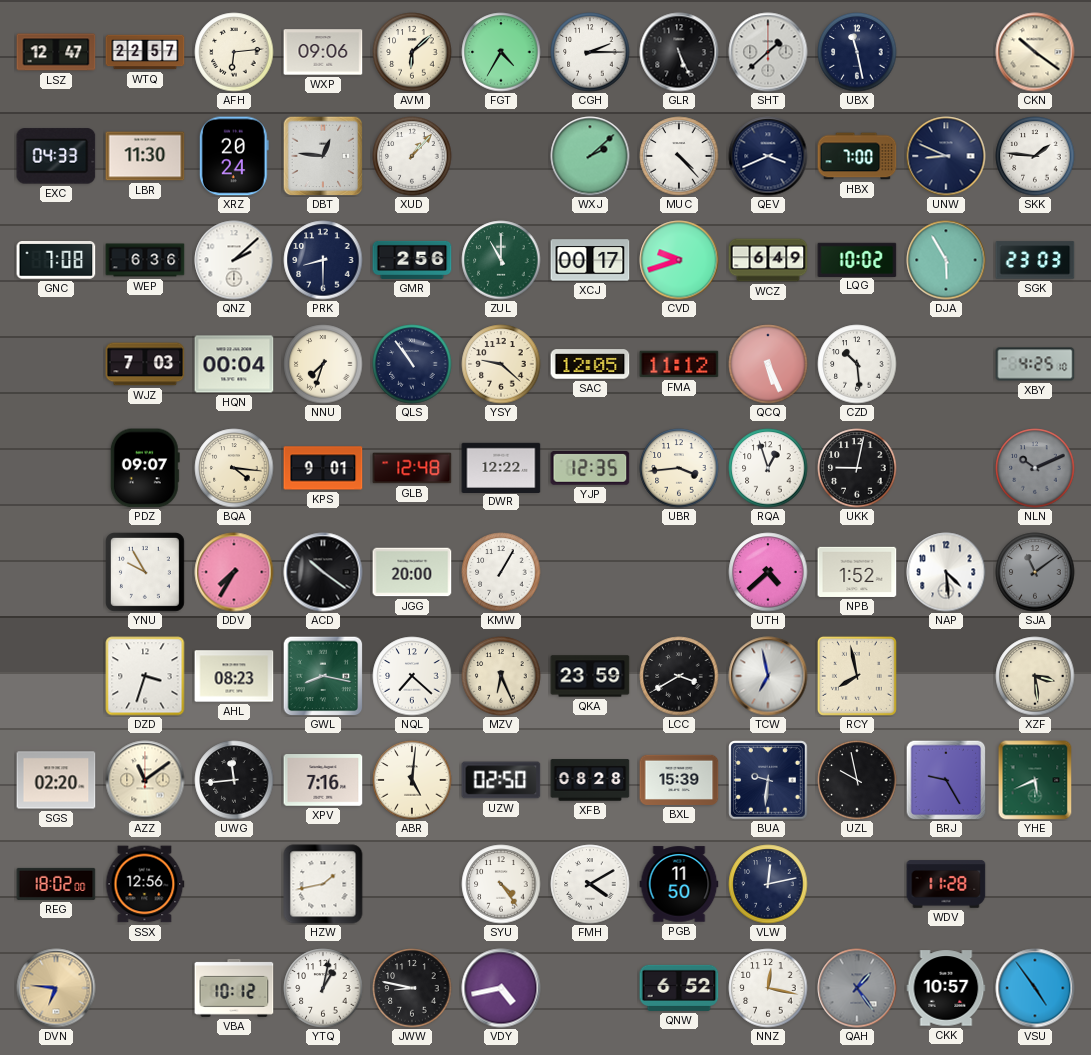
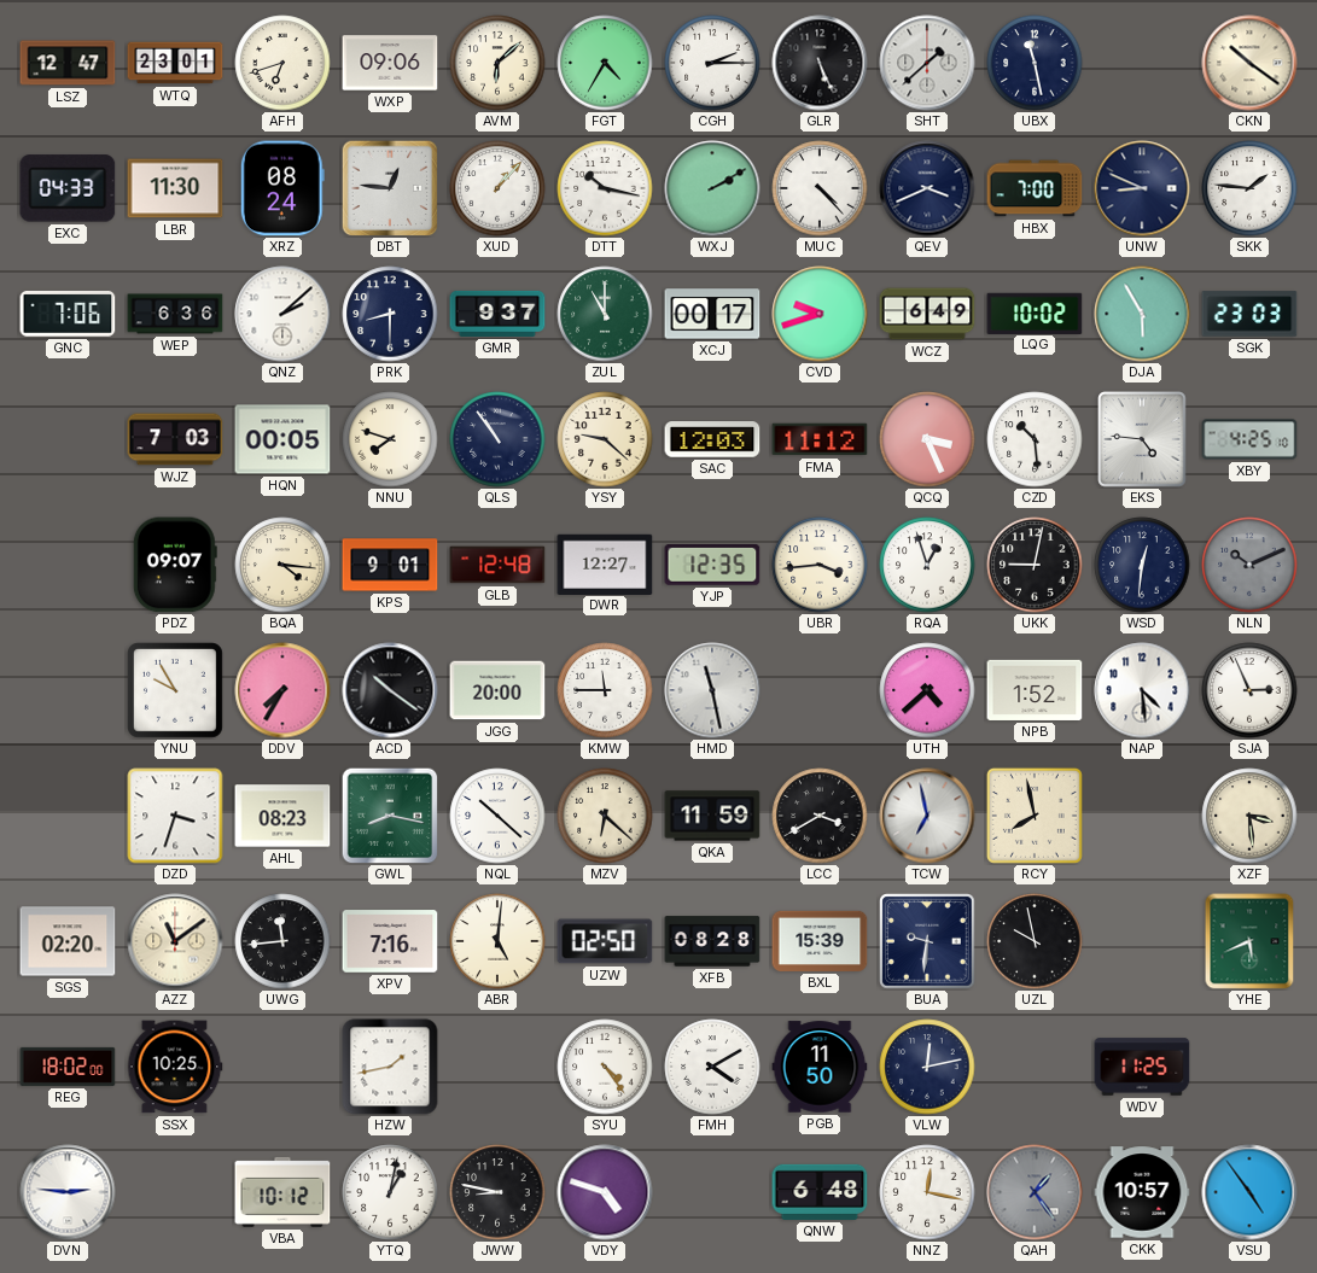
WTQ: 22:57 -> 23:01
AFH: 6:14 -> 6:42
XRZ: 20:24 -> 08:24
DTT: none -> 10:17
WXJ: 2:08 -> 2:10
GNC: 7:08 -> 7:06
GMR: 2:56 -> 9:37
HQN: 00:04 -> 00:05
NNU: 7:33 -> 7:48
SAC: 12:05 -> 12:03
QCQ: 5:26 -> 3:26
EKS: none -> 4:46
DWR: 12:22 -> 12:27
WSD: none -> 12:31
KMW: 1:05 -> 11:45
HMD: none -> 11:28
SJA: 11:09 -> 2:56
SJA dial: grey -> white
NQL: 7:22 -> 10:22
MZV: 6:26 -> 6:22
QKA: 23:59 -> 11:59
BRJ: 9:25 -> none
SSX: 12:56 -> 10:25
WDV: 11:28 -> 11:25
DVN: 6:46 -> 2:46
DVN dial: champagne -> white
VDY: 4:43 -> 4:48
QNW: 6:52 -> 6:48
